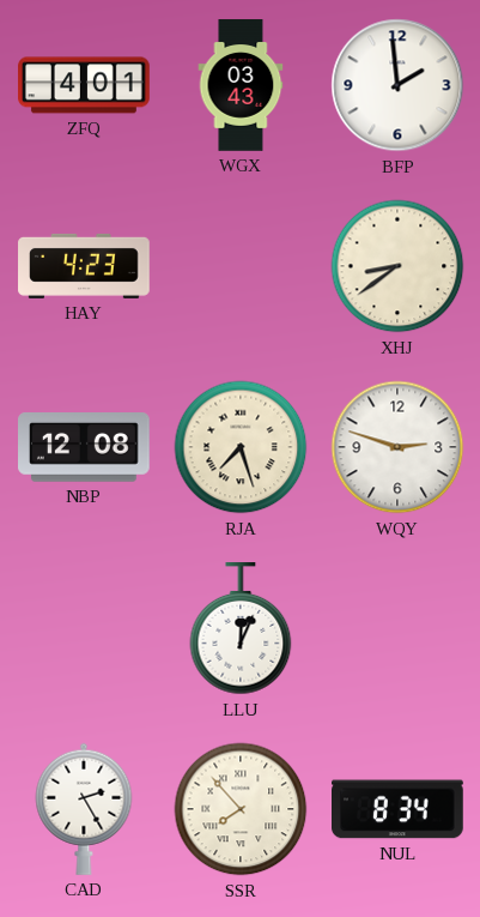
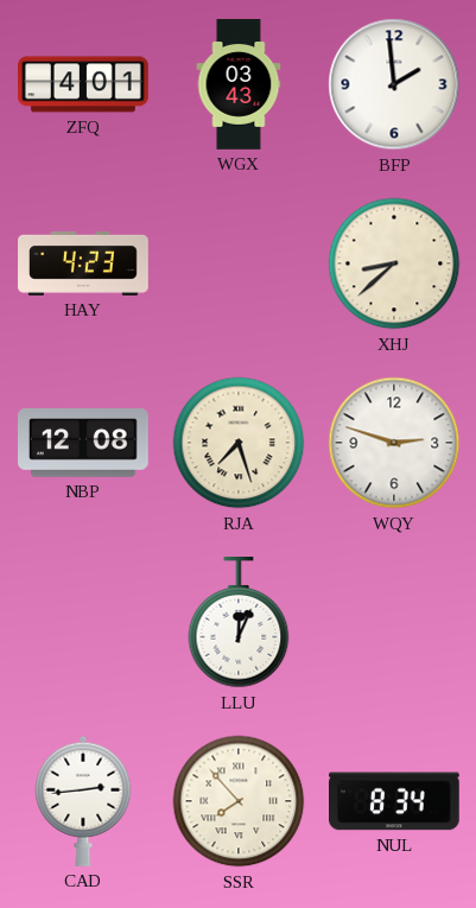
XHJ: 8:39 -> 8:38
CAD: 2:25 -> 2:44
